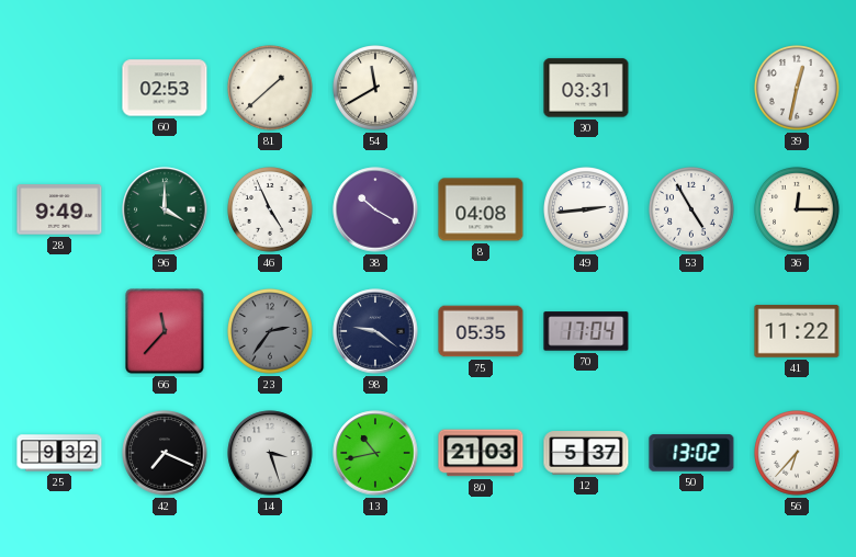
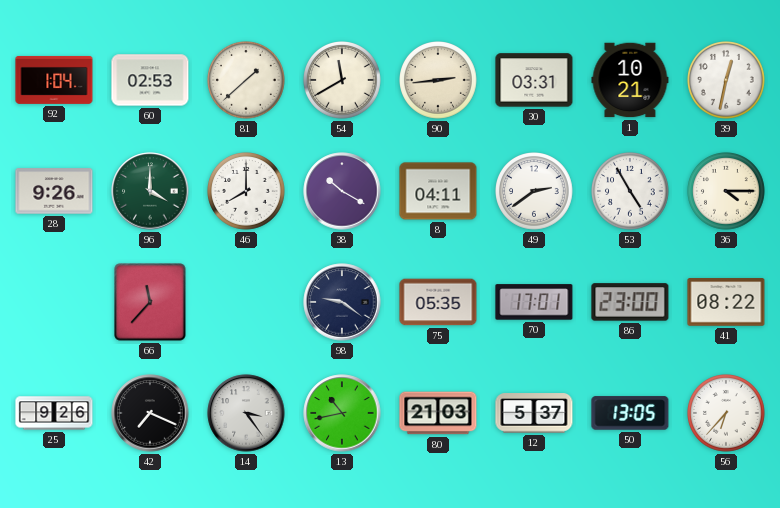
92: none -> 1:04
90: none -> 2:44
1: none -> 10:21
28: 9:49 -> 9:26
46: 4:56 -> 8:00
8: 04:08 -> 04:11
49: 2:44 -> 2:39
36: 12:15 -> 4:15
23: 2:36 -> none
70: 17:04 -> 17:01
86: none -> 23:00
41: 11:22 -> 08:22
25: 9:32 -> 9:26
14: 3:27 -> 3:24
50: 13:02 -> 13:05
